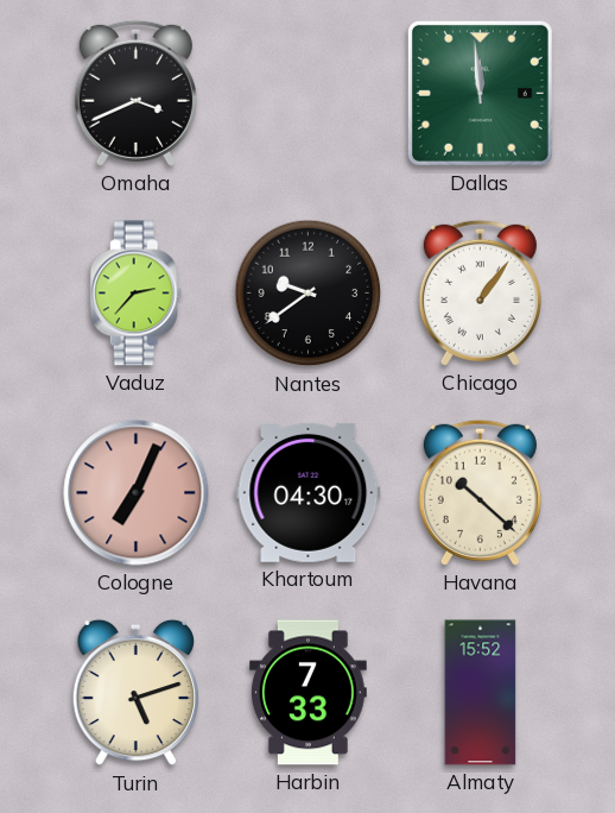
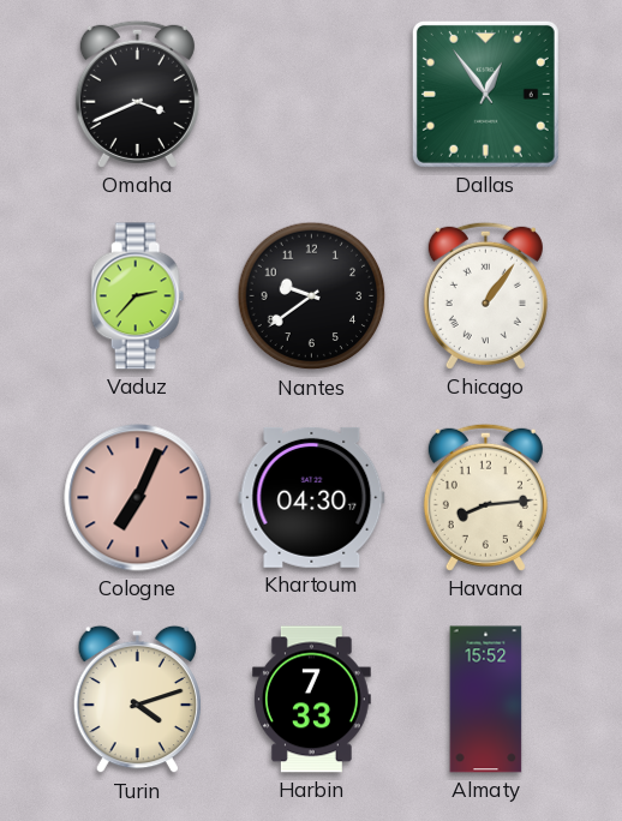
Dallas: 11:59 -> 12:54
Havana: 10:22 -> 8:14
Turin: 5:12 -> 4:12
